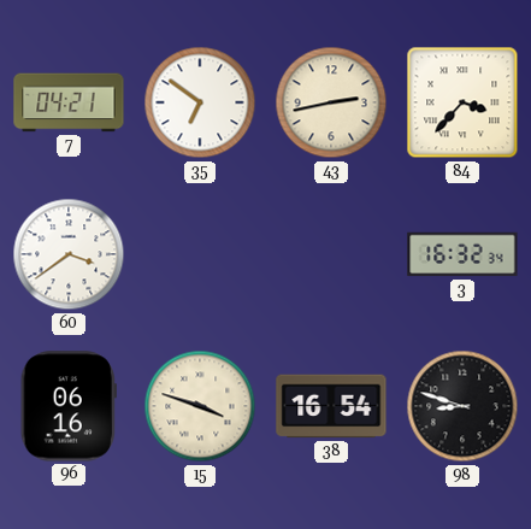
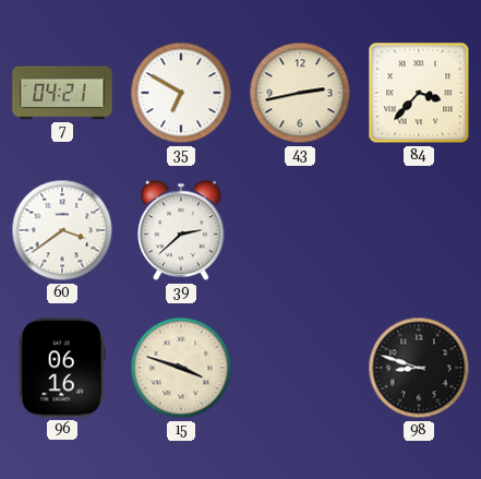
35: 6:51 -> 6:50
39: none -> 2:38
3: 16:32 -> none
38: 16:54 -> none
